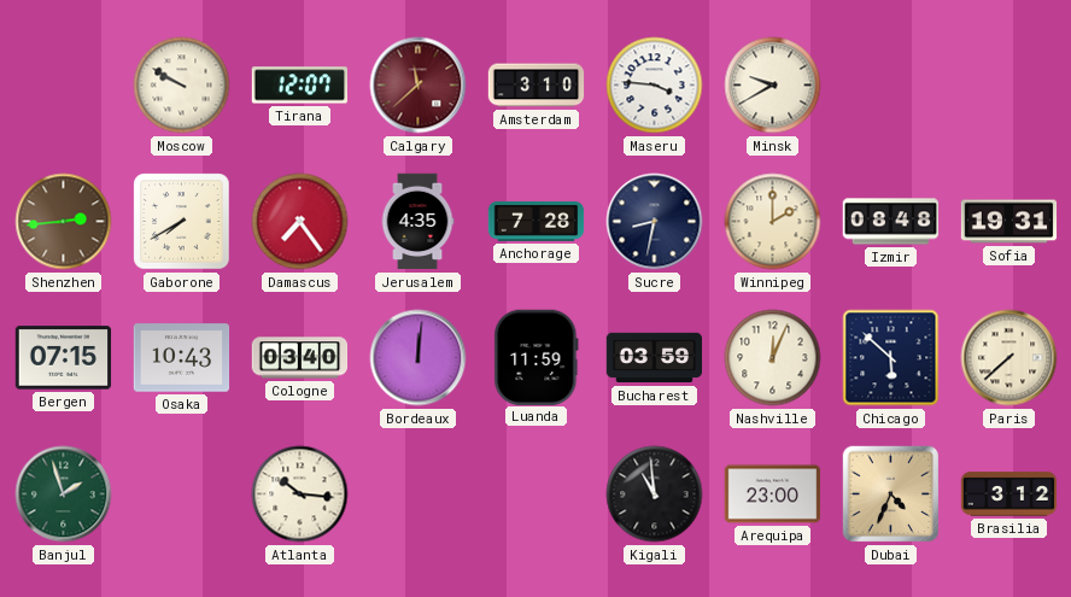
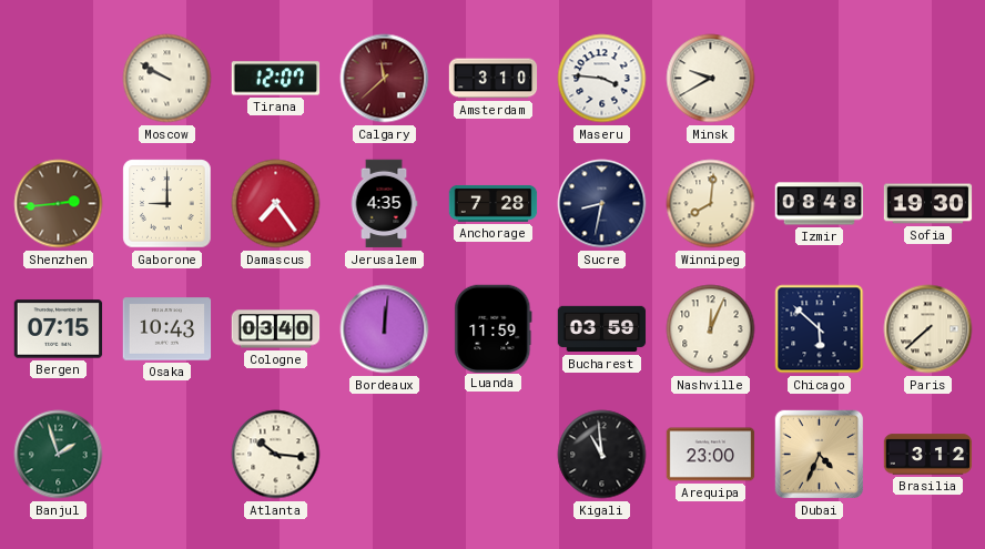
Gaborone: 7:40 -> 9:00
Winnipeg: 2:00 -> 8:01
Sofia: 19:31 -> 19:30
